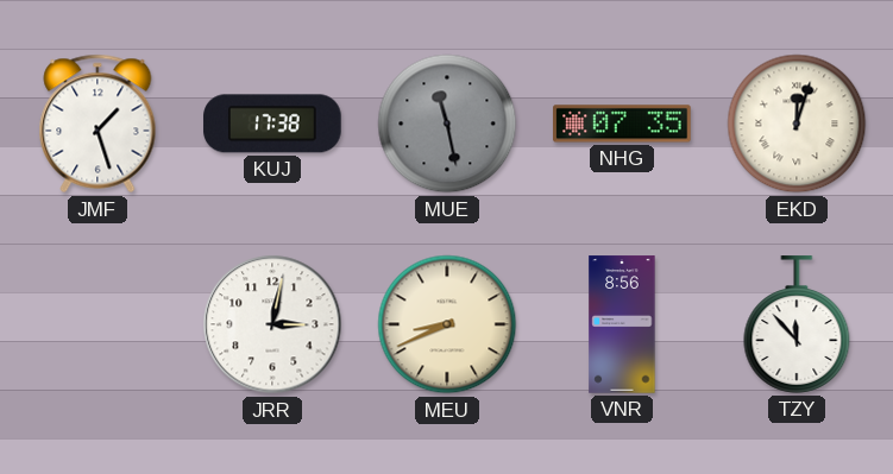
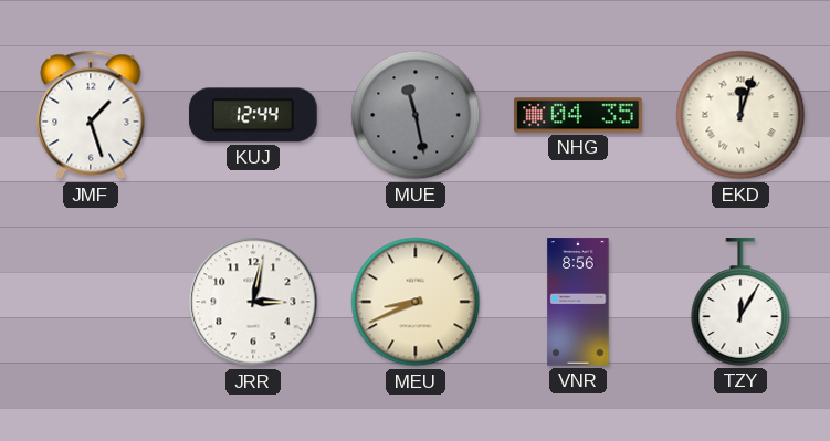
KUJ: 17:38 -> 12:44
NHG: 07:35 -> 04:35
TZY: 11:53 -> 12:05
